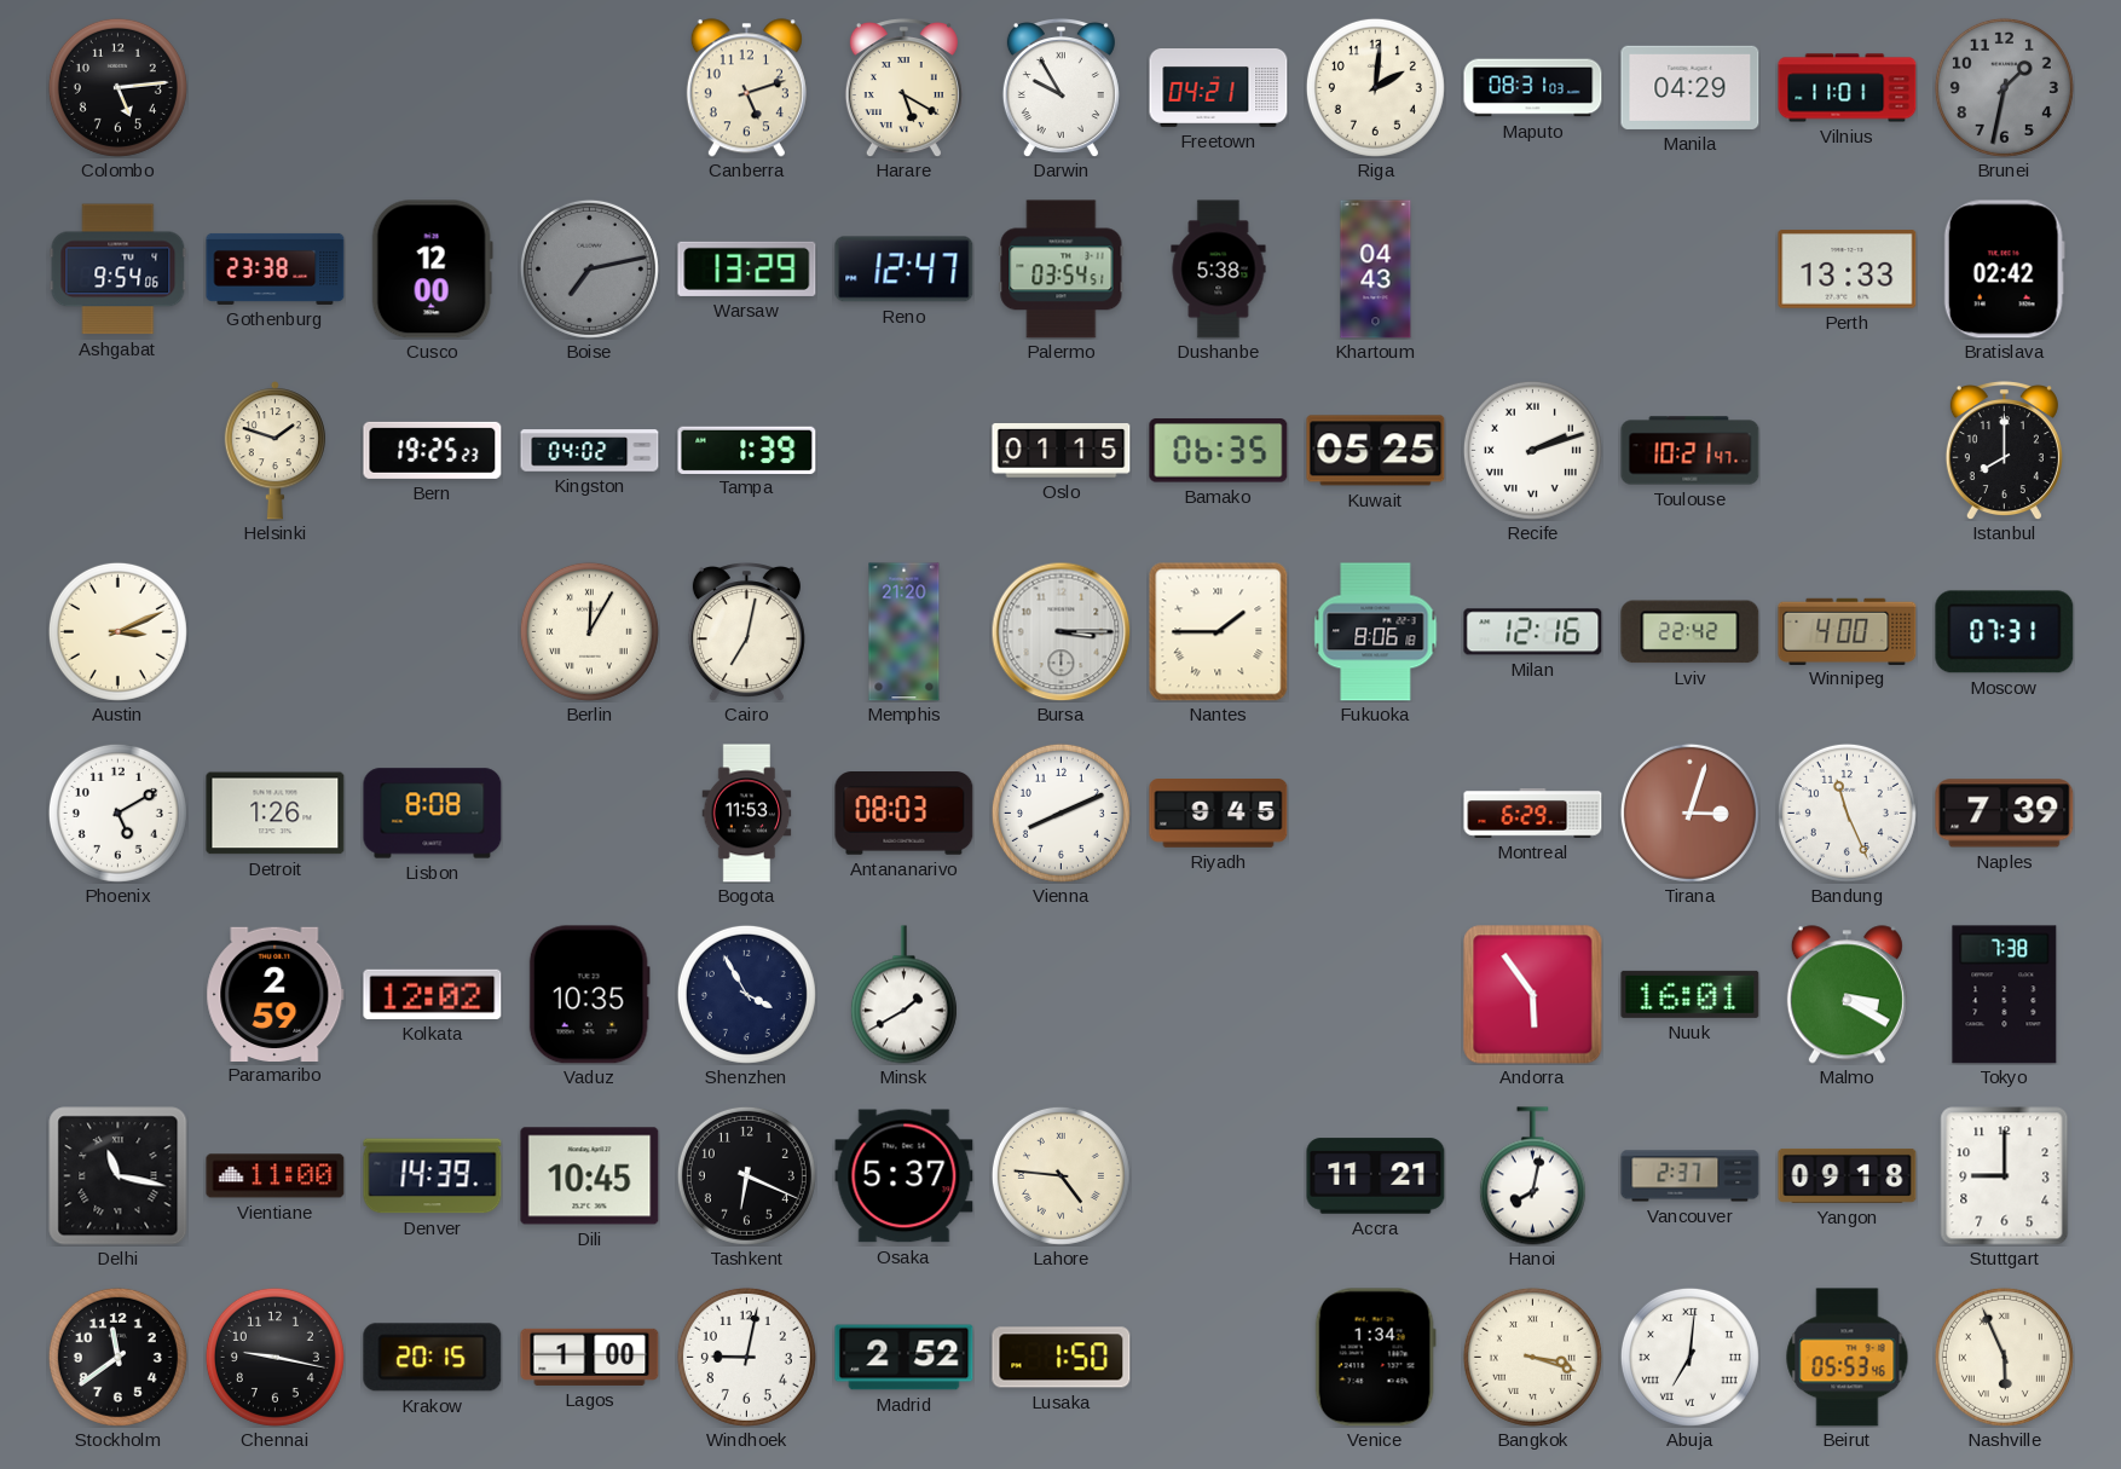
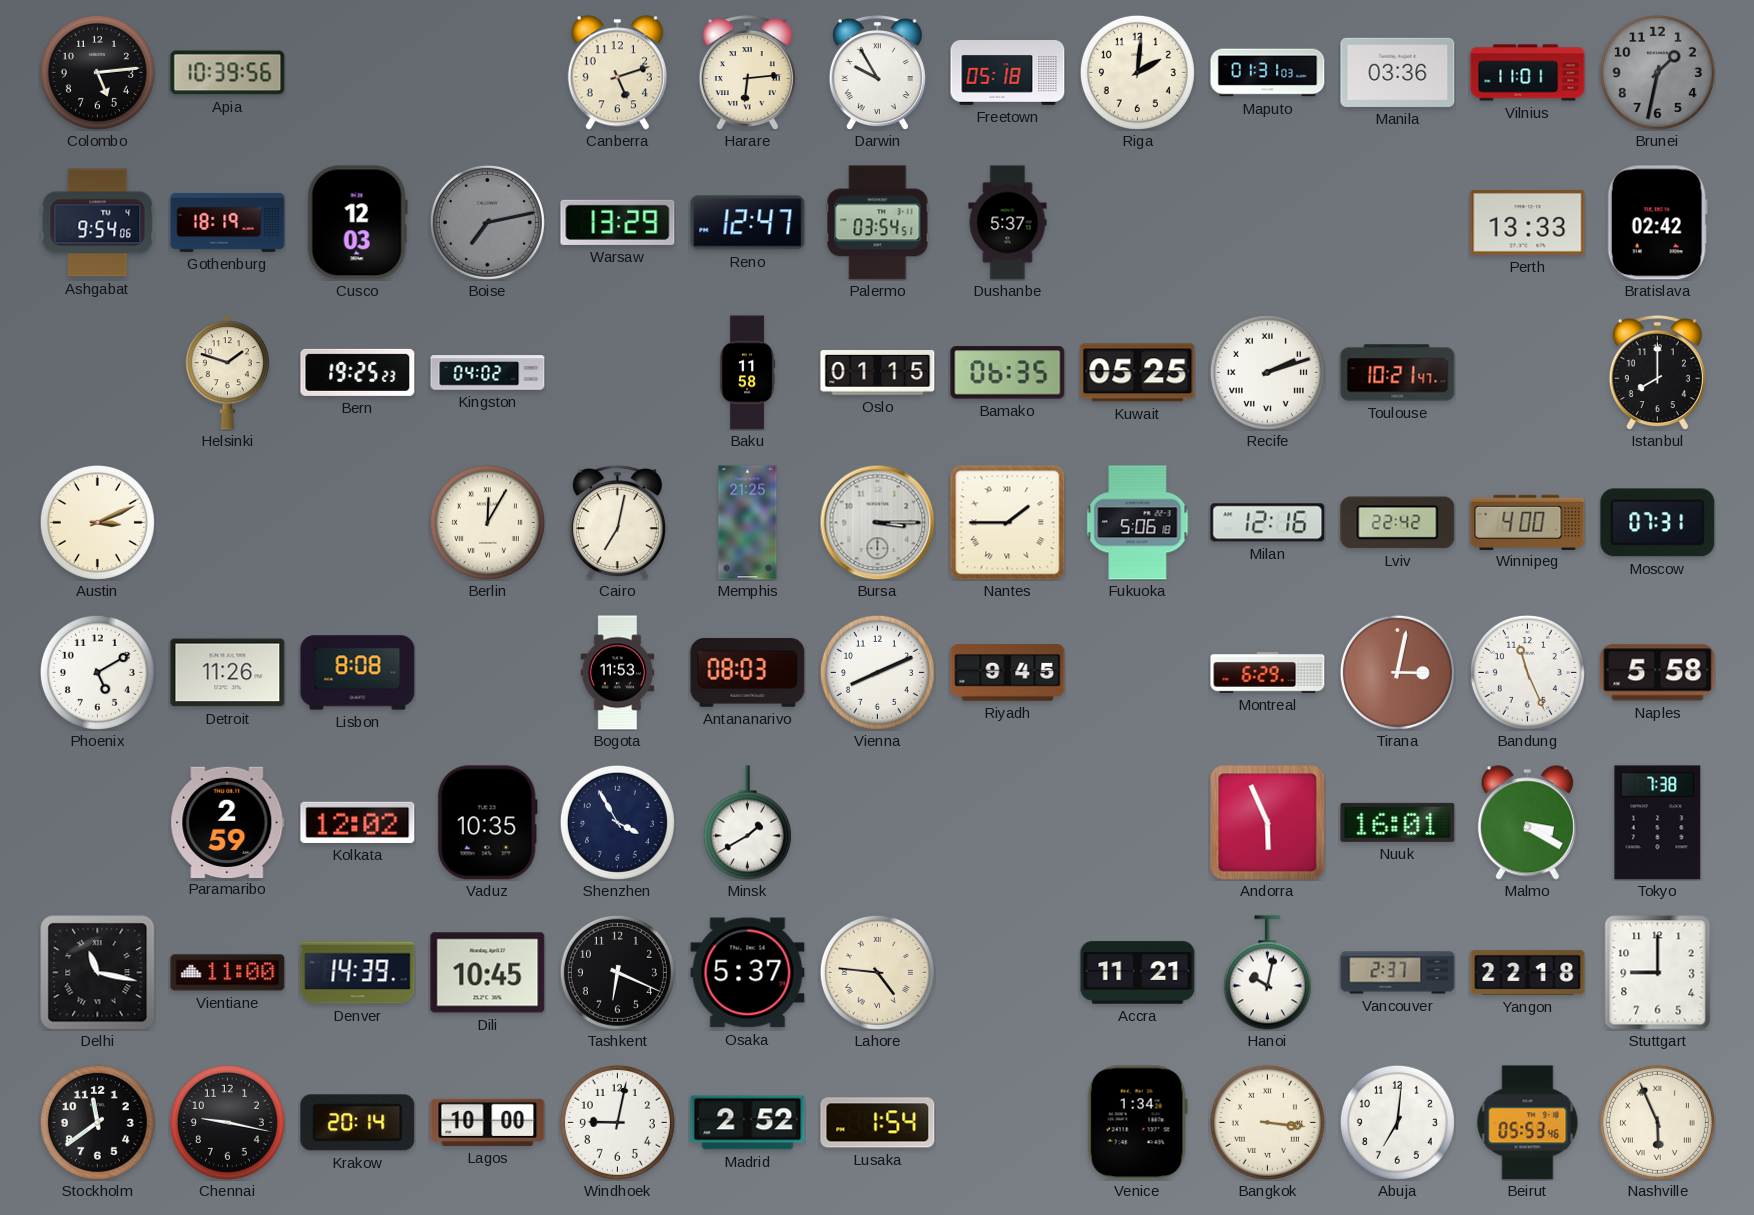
Apia: none -> 10:39
Harare: 5:20 -> 6:14
Freetown: 04:21 -> 05:18
Maputo: 08:31 -> 01:31
Manila: 04:29 -> 03:36
Gothenburg: 23:38 -> 18:19
Cusco: 12:00 -> 12:03
Dushanbe: 5:38 -> 5:37
Khartoum: 04:43 -> none
Tampa: 1:39 -> none
Baku: none -> 11:58
Memphis: 21:20 -> 21:25
Fukuoka: 8:06 -> 5:06
Detroit: 1:26 -> 11:26
Tirana: 3:03 -> 3:02
Naples: 7:39 -> 5:58
Andorra: 5:54 -> 5:56
Hanoi: 8:02 -> 10:02
Yangon: 09:18 -> 22:18
Krakow: 20:15 -> 20:14
Lagos: 1:00 -> 10:00
Lusaka: 1:50 -> 1:54
Bangkok: 3:18 -> 3:16
Abuja numerals: Roman -> Arabic
